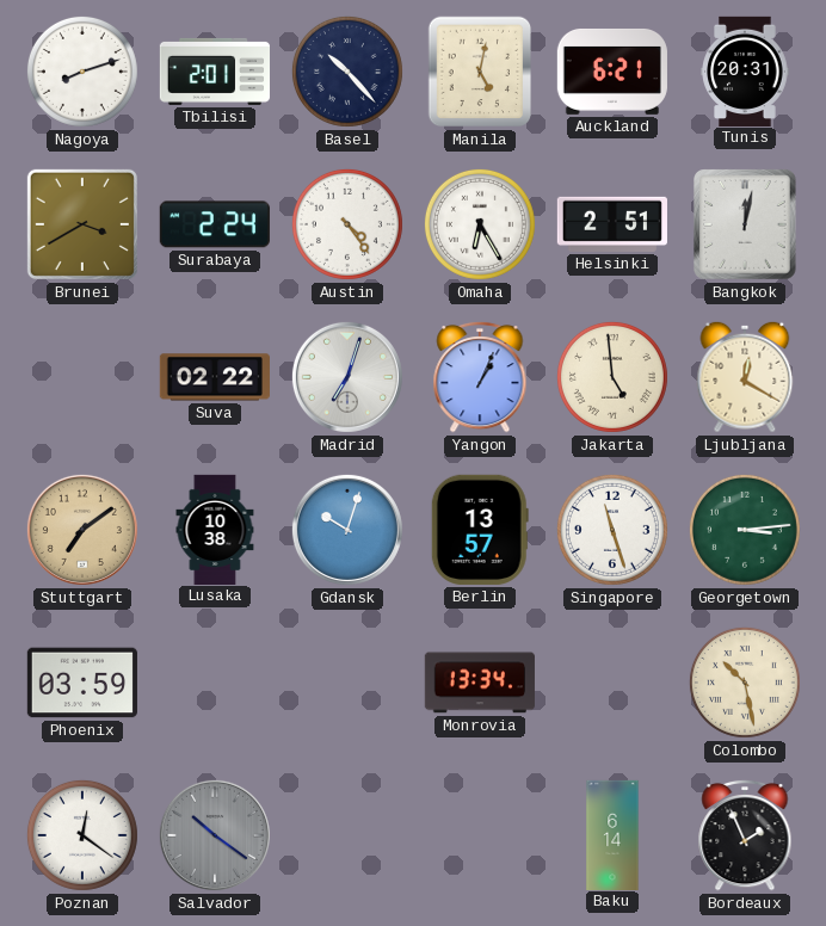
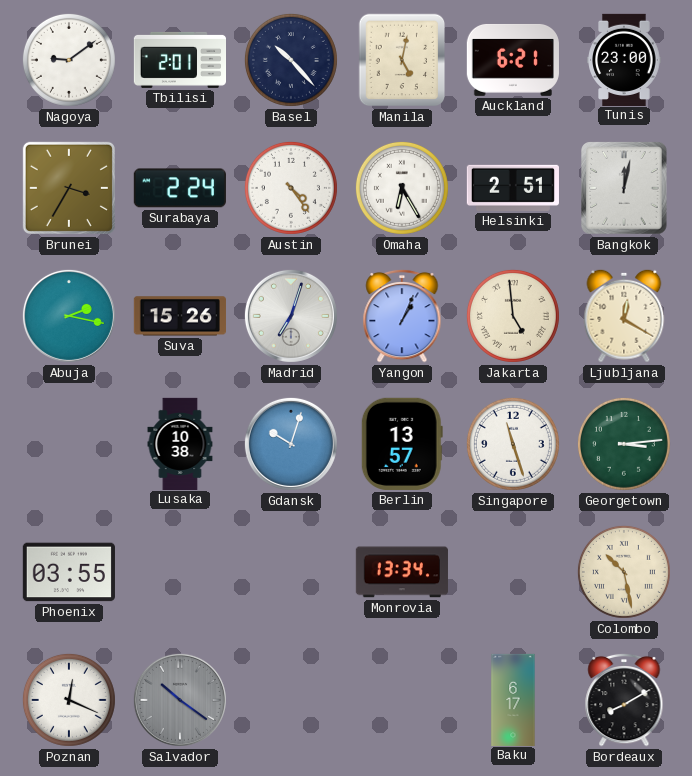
Nagoya: 8:12 -> 9:09
Tunis: 20:31 -> 23:00
Brunei: 3:40 -> 3:35
Abuja: none -> 2:17
Suva: 02:22 -> 15:26
Stuttgart: 7:09 -> none
Phoenix: 03:59 -> 03:55
Poznan: 12:21 -> 12:19
Baku: 6:14 -> 6:17
Bordeaux: 1:56 -> 8:10
